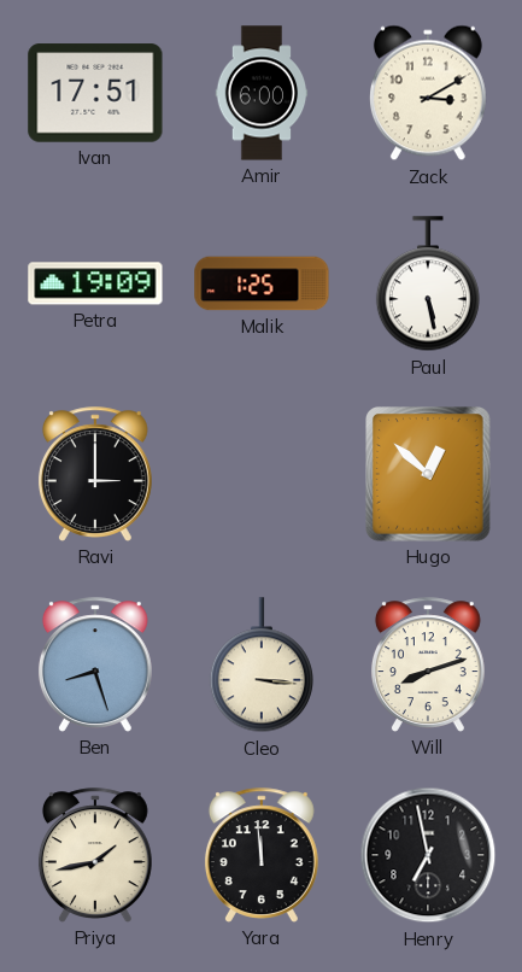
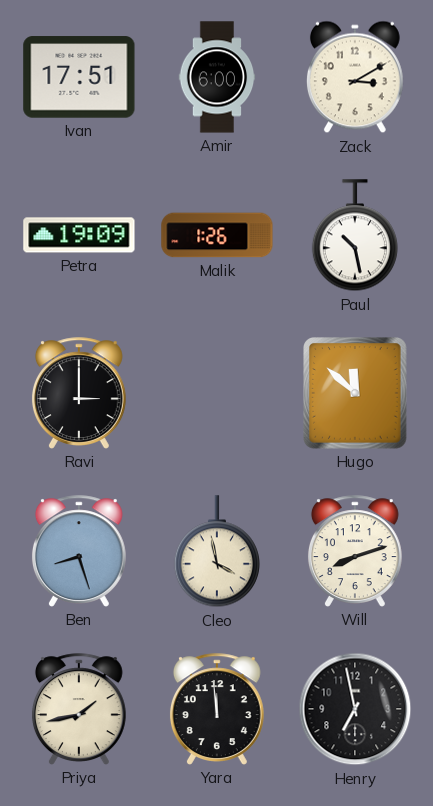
Malik: 1:25 -> 1:26
Paul: 5:28 -> 10:28
Hugo: 12:52 -> 11:52
Cleo: 3:16 -> 3:58
